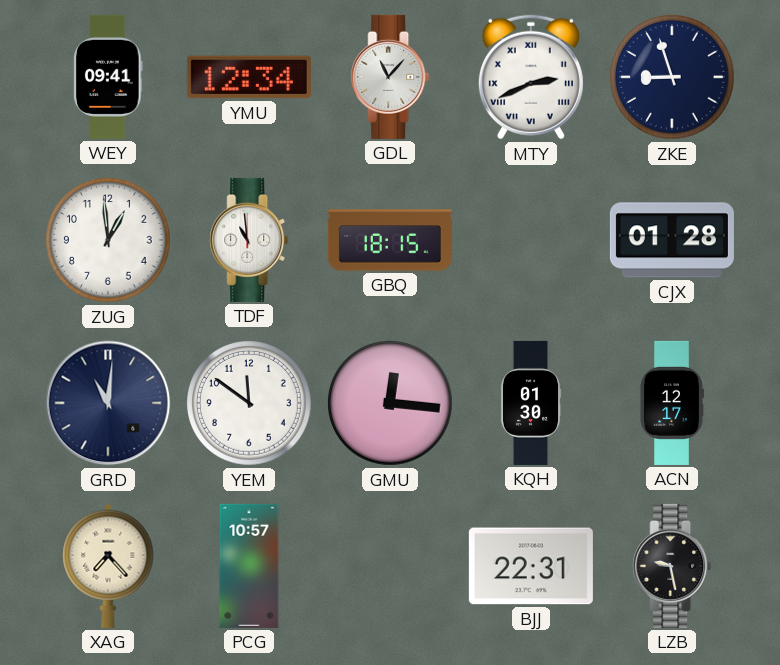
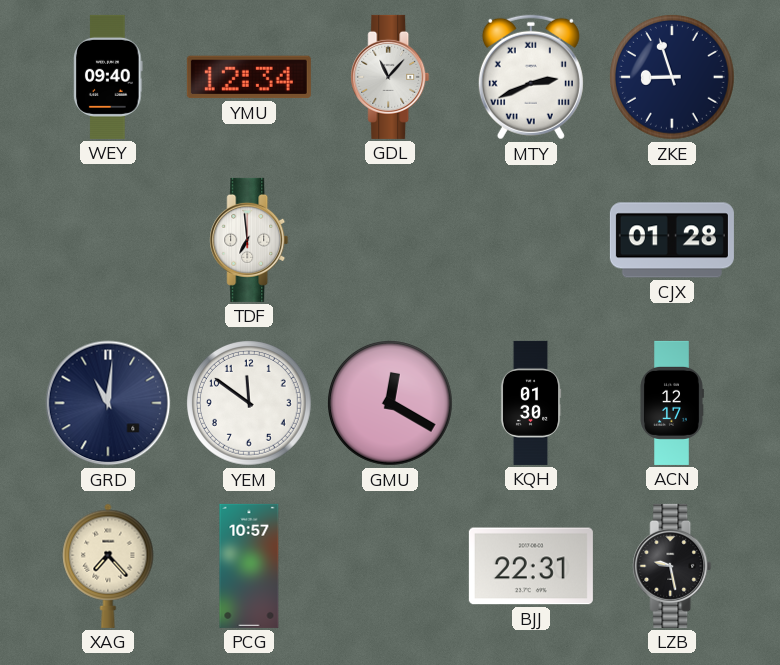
WEY: 09:41 -> 09:40
ZUG: 12:59 -> none
TDF: 10:59 -> 6:59
GBQ: 18:15 -> none
GMU: 12:16 -> 12:20
